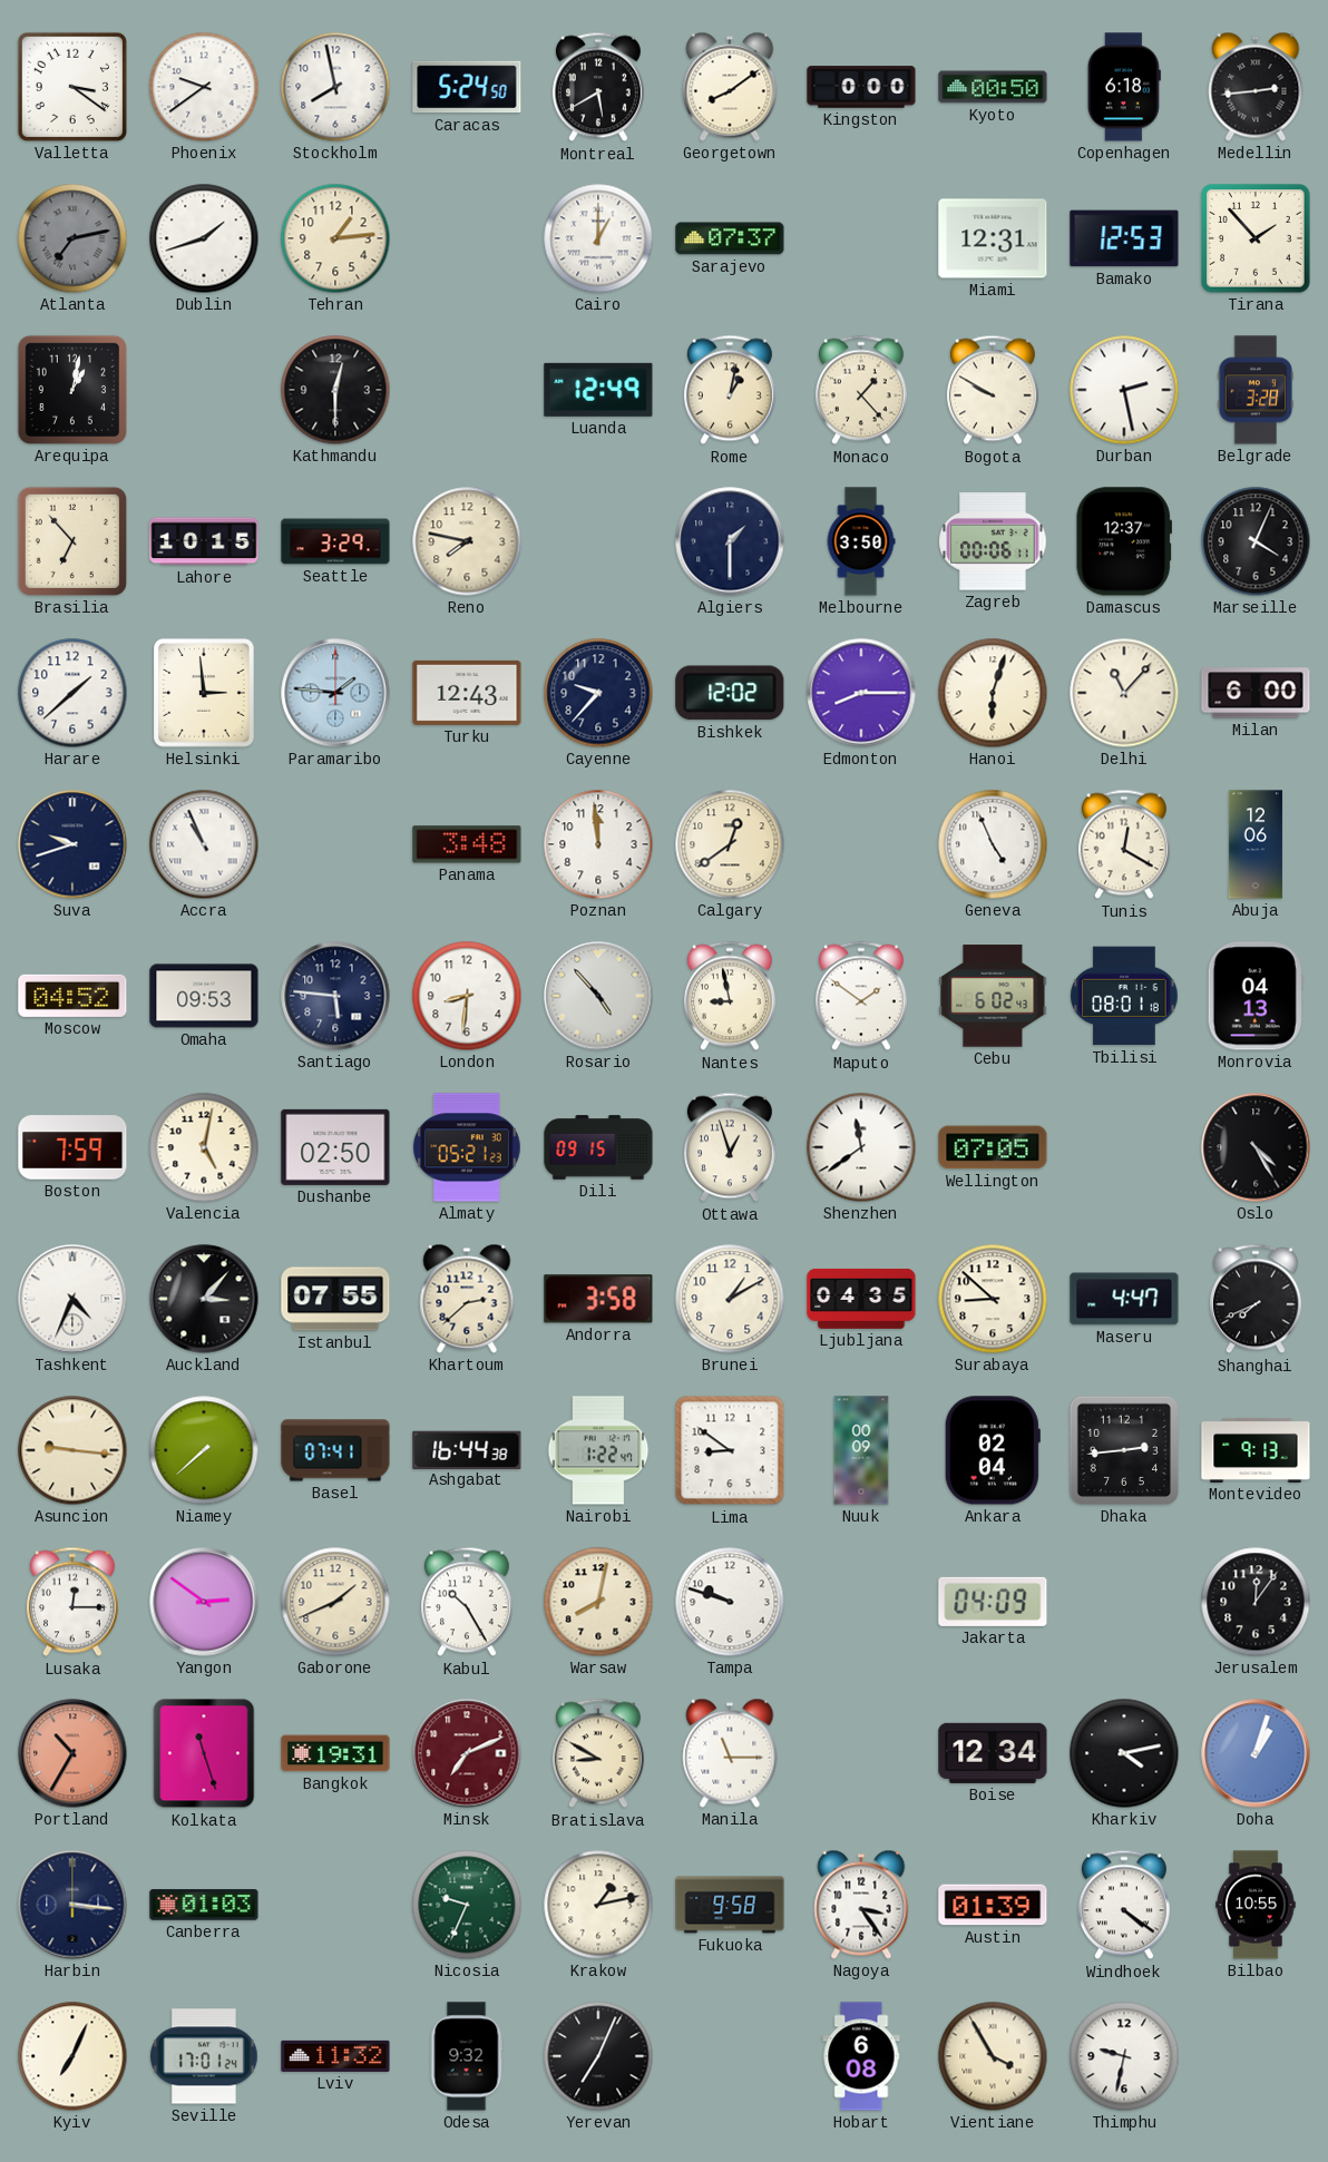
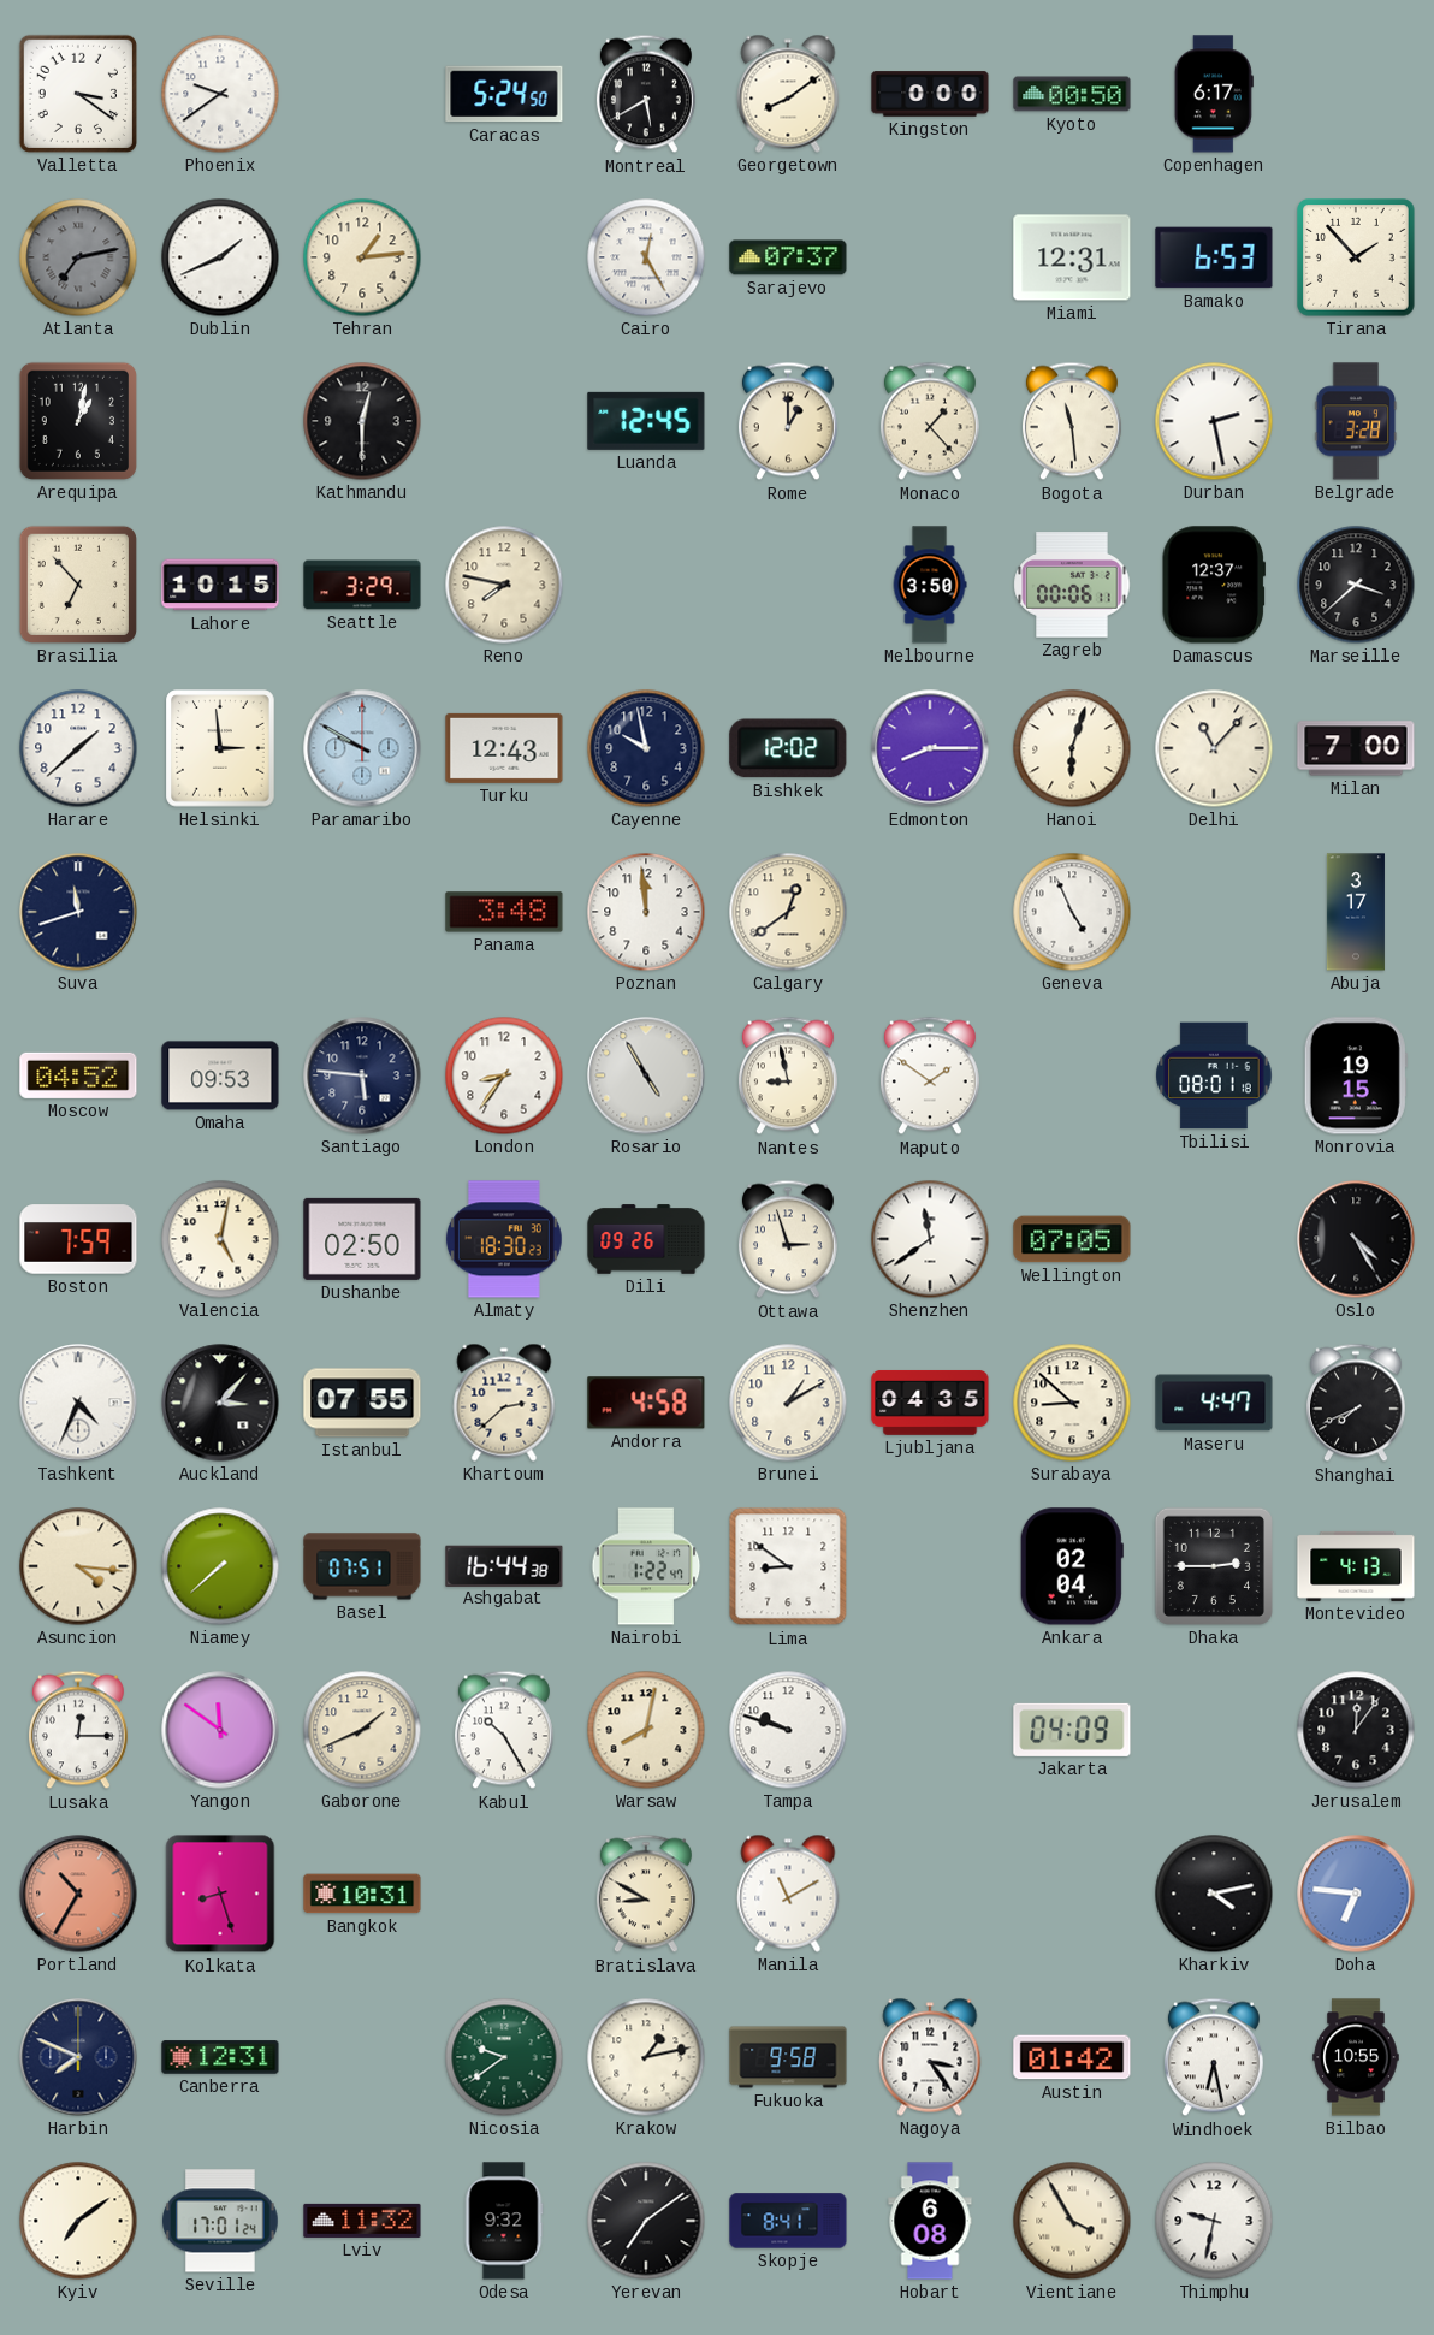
Stockholm: 7:58 -> none
Copenhagen: 6:18 -> 6:17
Medellin: 2:44 -> none
Dublin: 1:42 -> 1:41
Cairo: 1:00 -> 12:25
Bamako: 12:53 -> 6:53
Luanda: 12:49 -> 12:45
Rome: 1:02 -> 1:00
Bogota: 9:50 -> 11:29
Algiers: 1:30 -> none
Marseille: 4:04 -> 3:38
Paramaribo: 1:46 -> 9:50
Cayenne: 9:37 -> 9:58
Milan: 6:00 -> 7:00
Suva: 9:42 -> 11:42
Accra: 10:56 -> none
Tunis: 12:20 -> none
Abuja: 12:06 -> 3:17
London: 8:31 -> 8:36
Rosario: 4:53 -> 4:55
Cebu: 6:02 -> none
Monrovia: 04:13 -> 19:15
Almaty: 05:21 -> 18:30
Dili: 09:15 -> 09:26
Ottawa: 12:57 -> 2:57
Andorra: 3:58 -> 4:58
Asuncion: 9:16 -> 4:16
Basel: 07:41 -> 07:51
Nuuk: 00:09 -> none
Dhaka: 2:44 -> 2:45
Montevideo: 9:13 -> 4:13
Yangon: 2:51 -> 11:51
Kolkata: 11:27 -> 8:27
Bangkok: 19:31 -> 10:31
Minsk: 7:11 -> none
Manila: 11:15 -> 11:10
Boise: 12:34 -> none
Doha: 1:03 -> 6:46
Harbin: 3:16 -> 7:49
Canberra: 01:03 -> 12:31
Nicosia: 9:34 -> 9:39
Austin: 01:39 -> 01:42
Windhoek: 4:21 -> 6:28
Kyiv: 7:04 -> 7:09
Yerevan: 7:04 -> 7:09
Skopje: none -> 8:41
